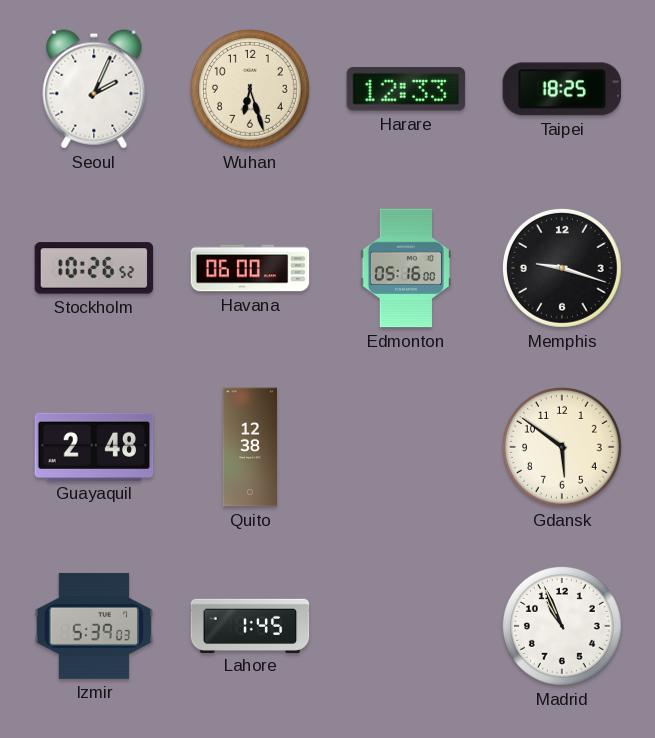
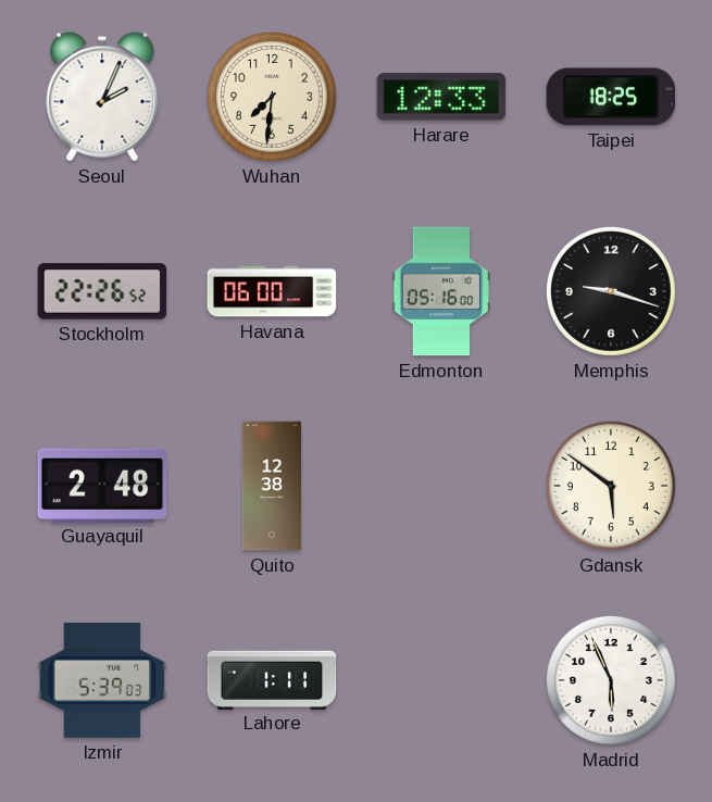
Wuhan: 6:27 -> 7:31
Stockholm: 10:26 -> 22:26
Lahore: 1:45 -> 1:11
Madrid: 10:56 -> 5:56
